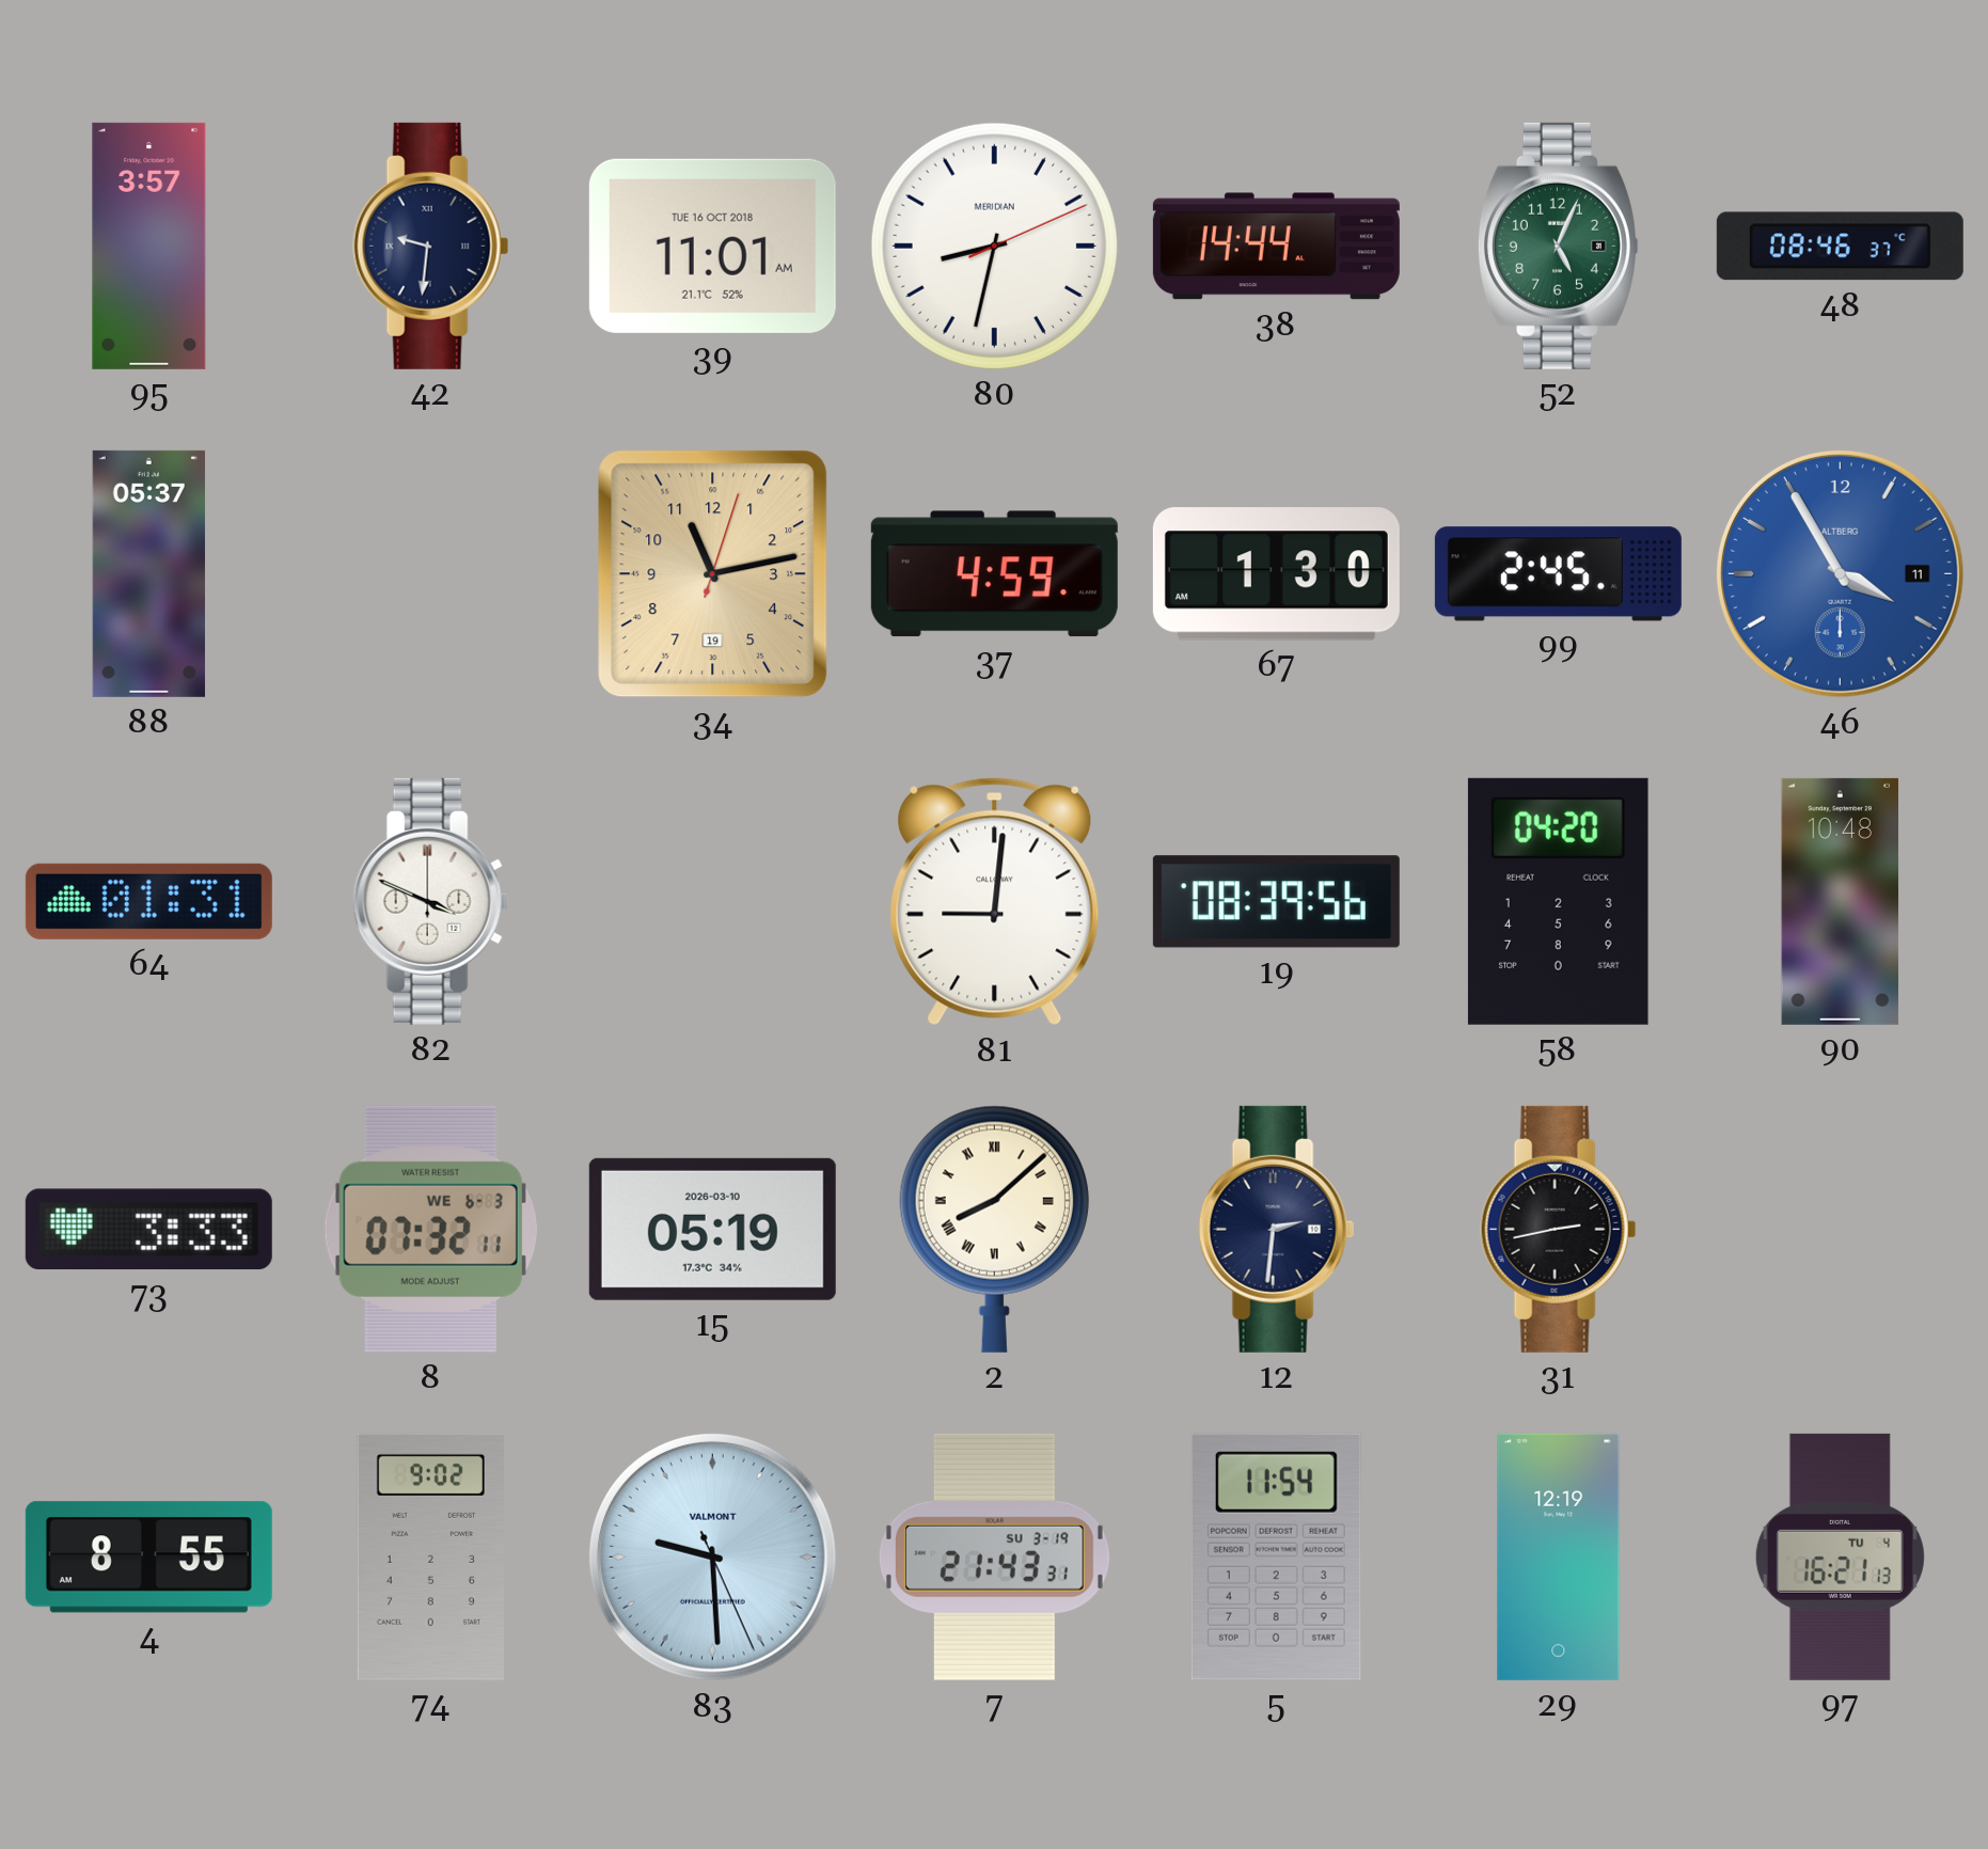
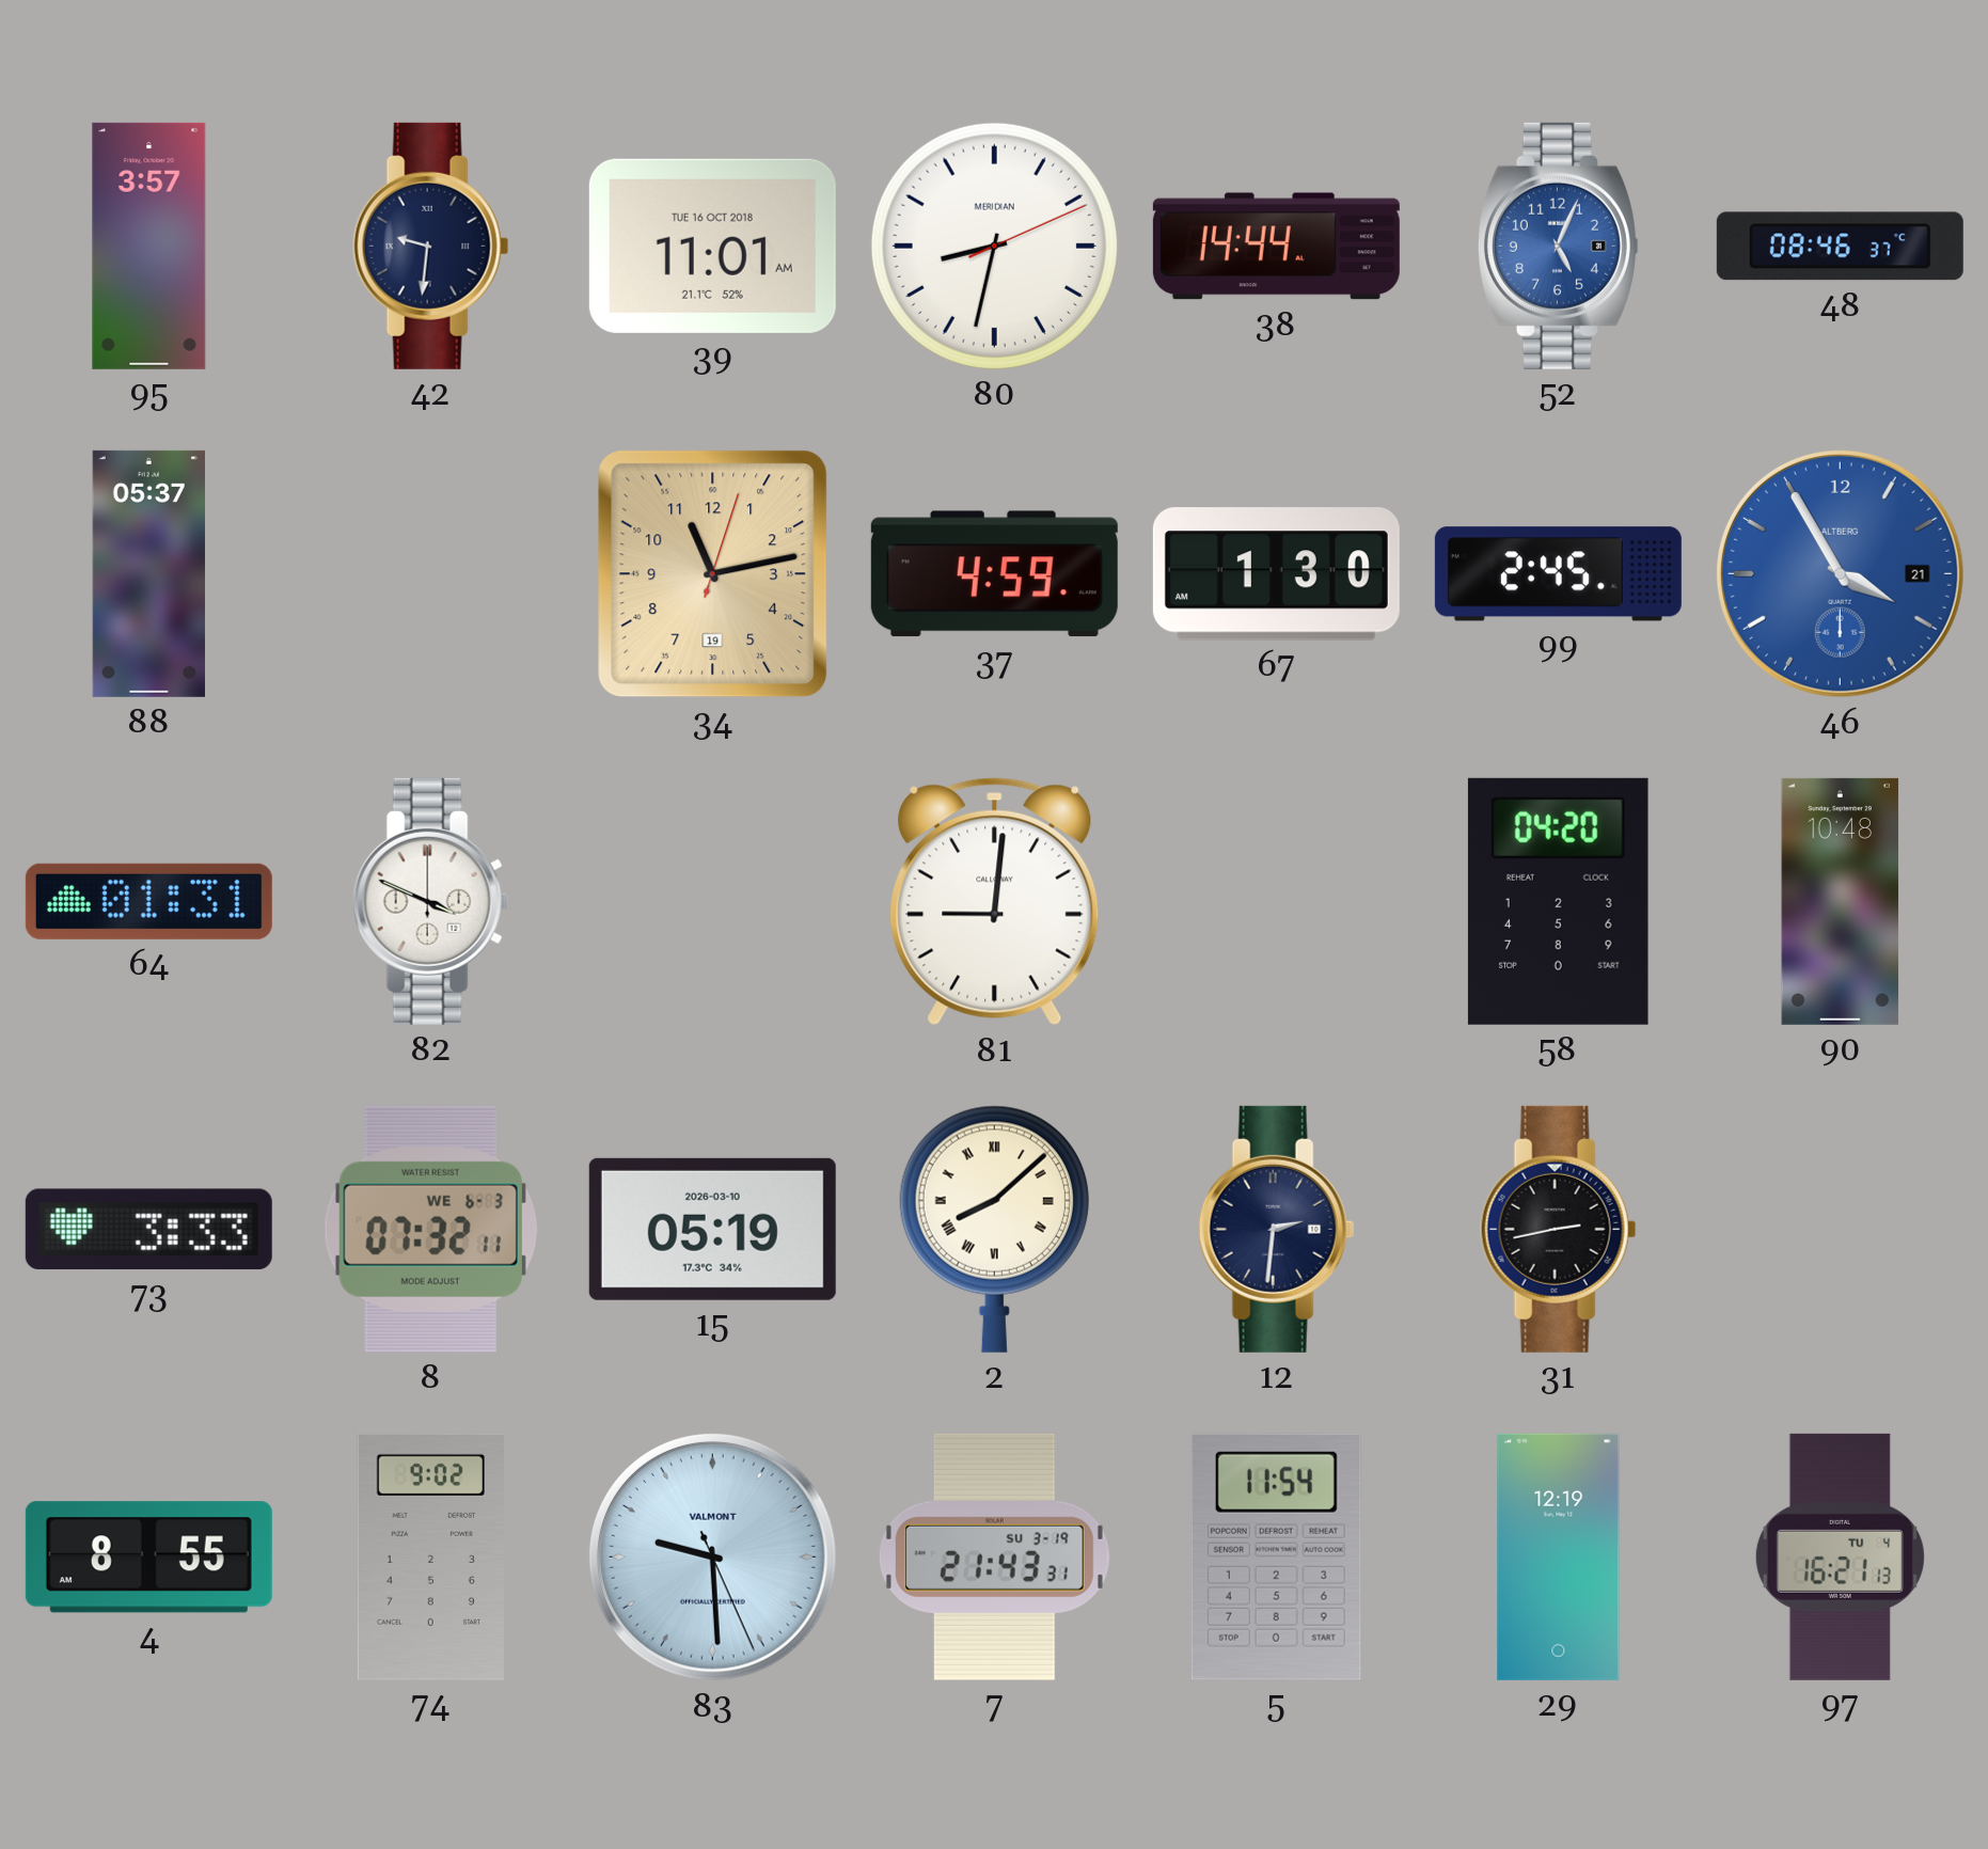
52 dial: green -> blue
46 date: 11 -> 21
19: 08:39 -> none
